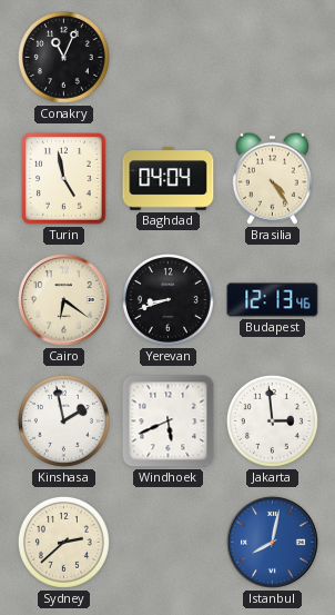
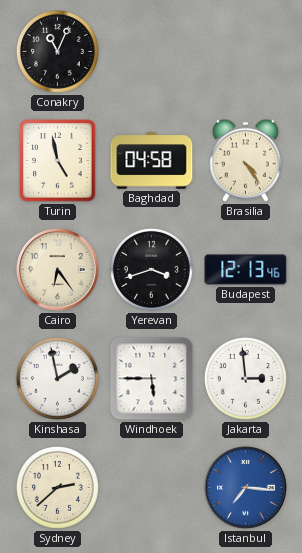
Baghdad: 04:04 -> 04:58
Cairo: 6:21 -> 6:24
Yerevan: 8:42 -> 3:42
Windhoek: 5:41 -> 5:45
Istanbul: 8:02 -> 7:16
